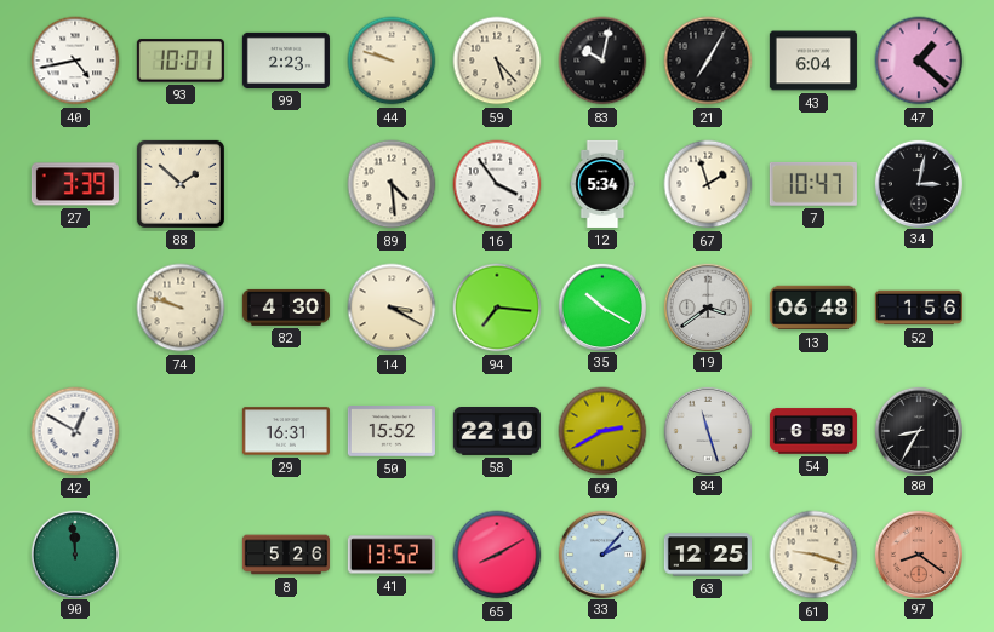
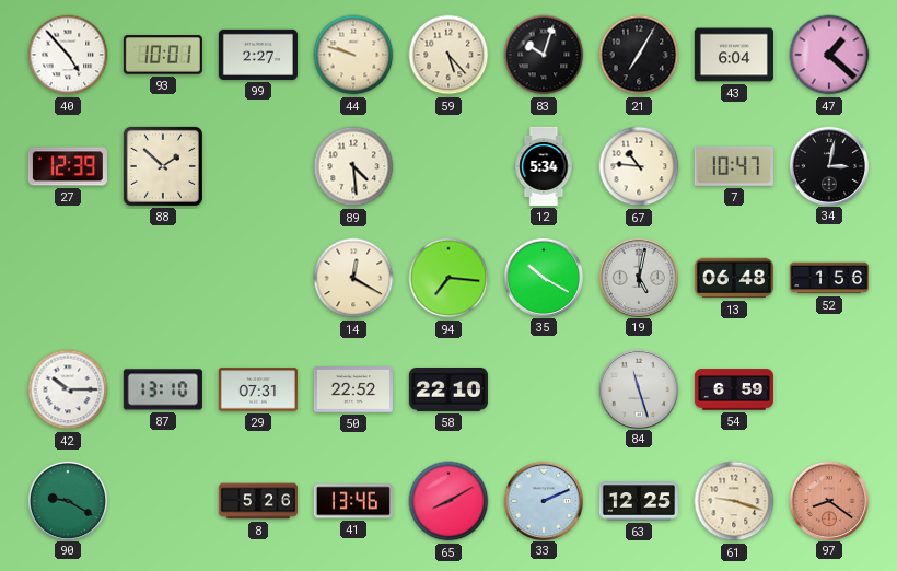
40: 4:43 -> 4:53
99: 2:23 -> 2:27
83: 10:02 -> 10:03
27: 3:39 -> 12:39
16: 3:54 -> none
67: 1:57 -> 10:46
74: 9:48 -> none
82: 4:30 -> none
14: 3:20 -> 12:20
19: 3:39 -> 5:02
42: 12:50 -> 10:15
87: none -> 13:10
29: 16:31 -> 07:31
50: 15:52 -> 22:52
69: 2:40 -> none
80: 8:35 -> none
90: 11:59 -> 9:20
41: 13:52 -> 13:46
33: 2:07 -> 2:11
